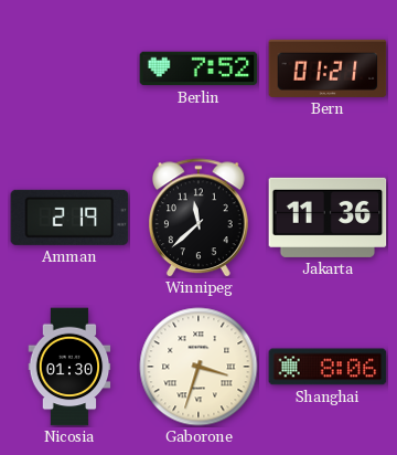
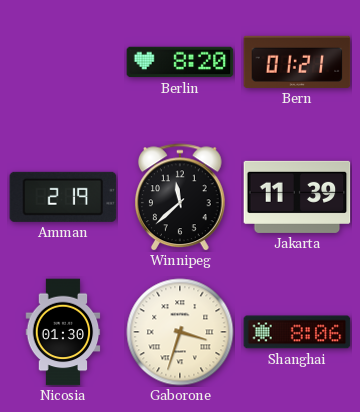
Berlin: 7:52 -> 8:20
Jakarta: 11:36 -> 11:39
